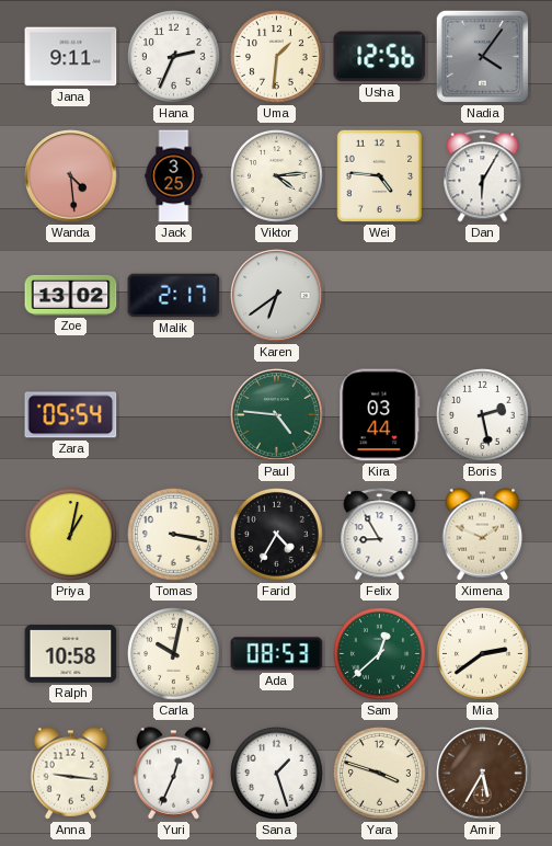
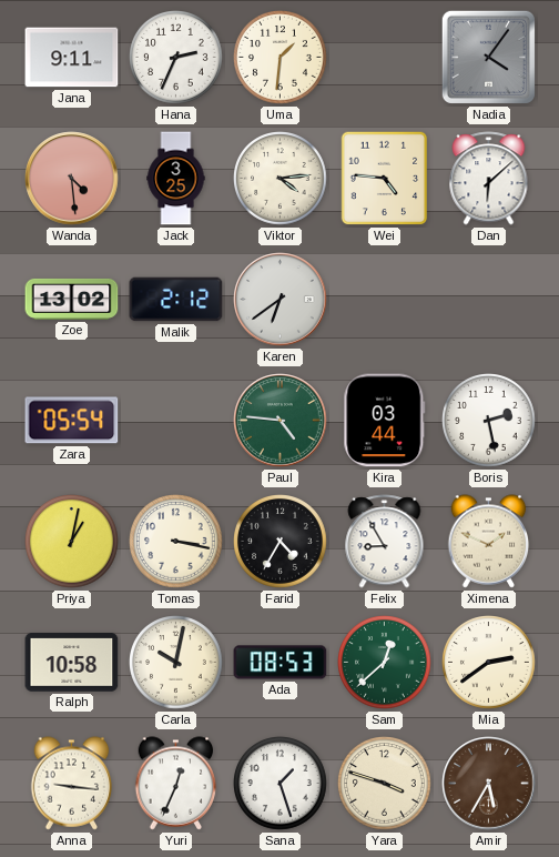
Usha: 12:56 -> none
Dan: 6:05 -> 6:08
Malik: 2:17 -> 2:12
